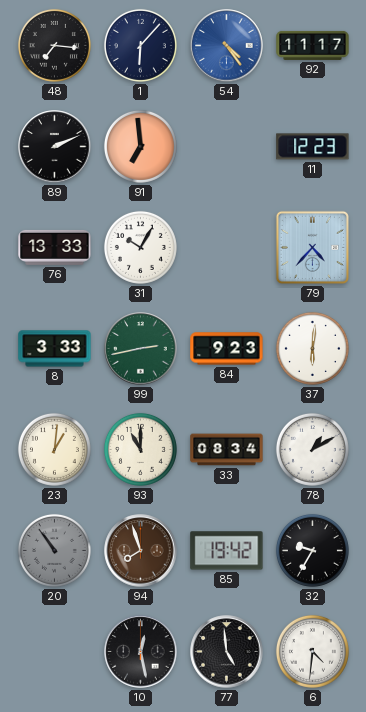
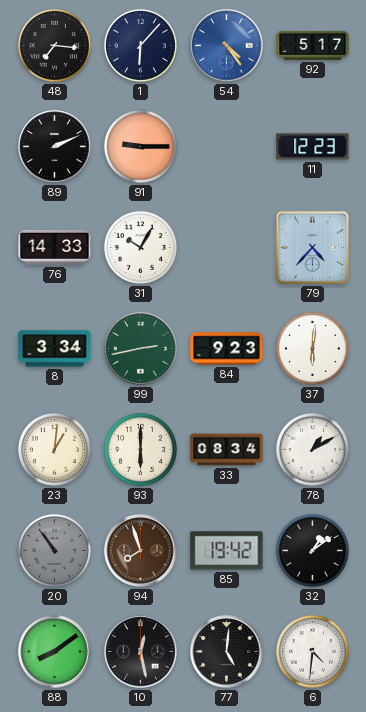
92: 11:17 -> 5:17
91: 6:59 -> 9:15
76: 13:33 -> 14:33
8: 3:33 -> 3:34
93: 11:00 -> 6:00
32: 9:35 -> 1:09
88: none -> 8:09
77: 4:59 -> 5:01
